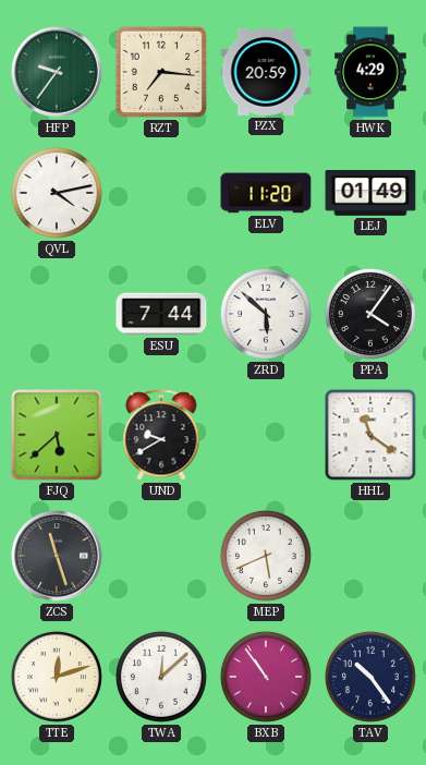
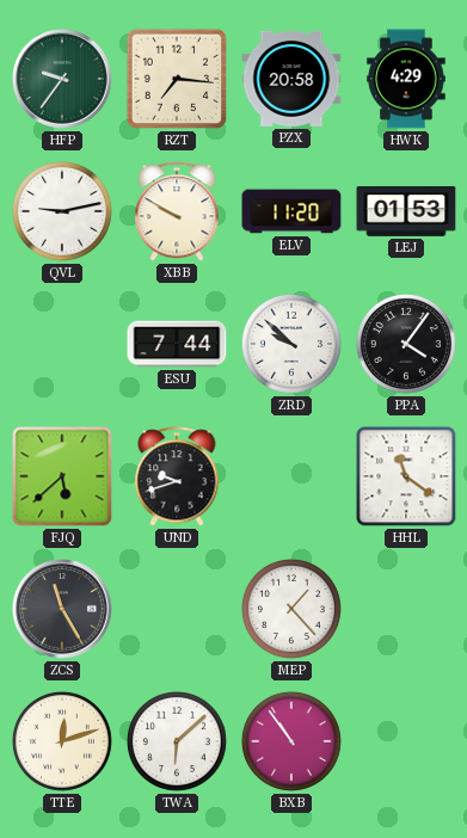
PZX: 20:59 -> 20:58
QVL: 4:13 -> 9:13
XBB: none -> 9:50
LEJ: 01:49 -> 01:53
ZRD: 5:52 -> 9:52
UND: 9:40 -> 9:42
ZCS: 11:27 -> 11:25
MEP: 5:41 -> 1:23
TWA: 12:08 -> 6:08
TAV: 10:24 -> none
